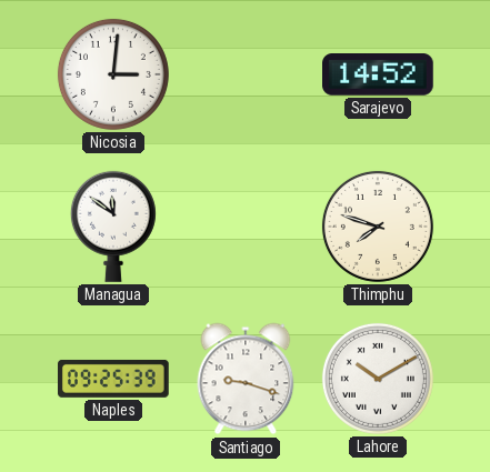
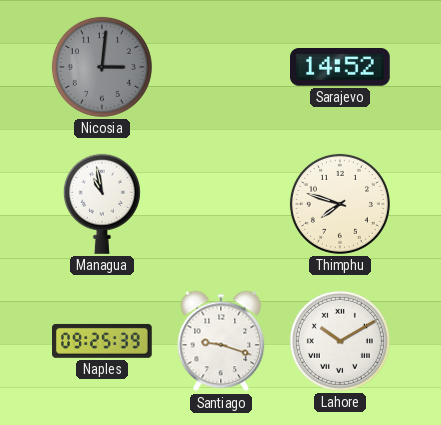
Nicosia dial: white -> grey
Managua: 11:51 -> 10:58
